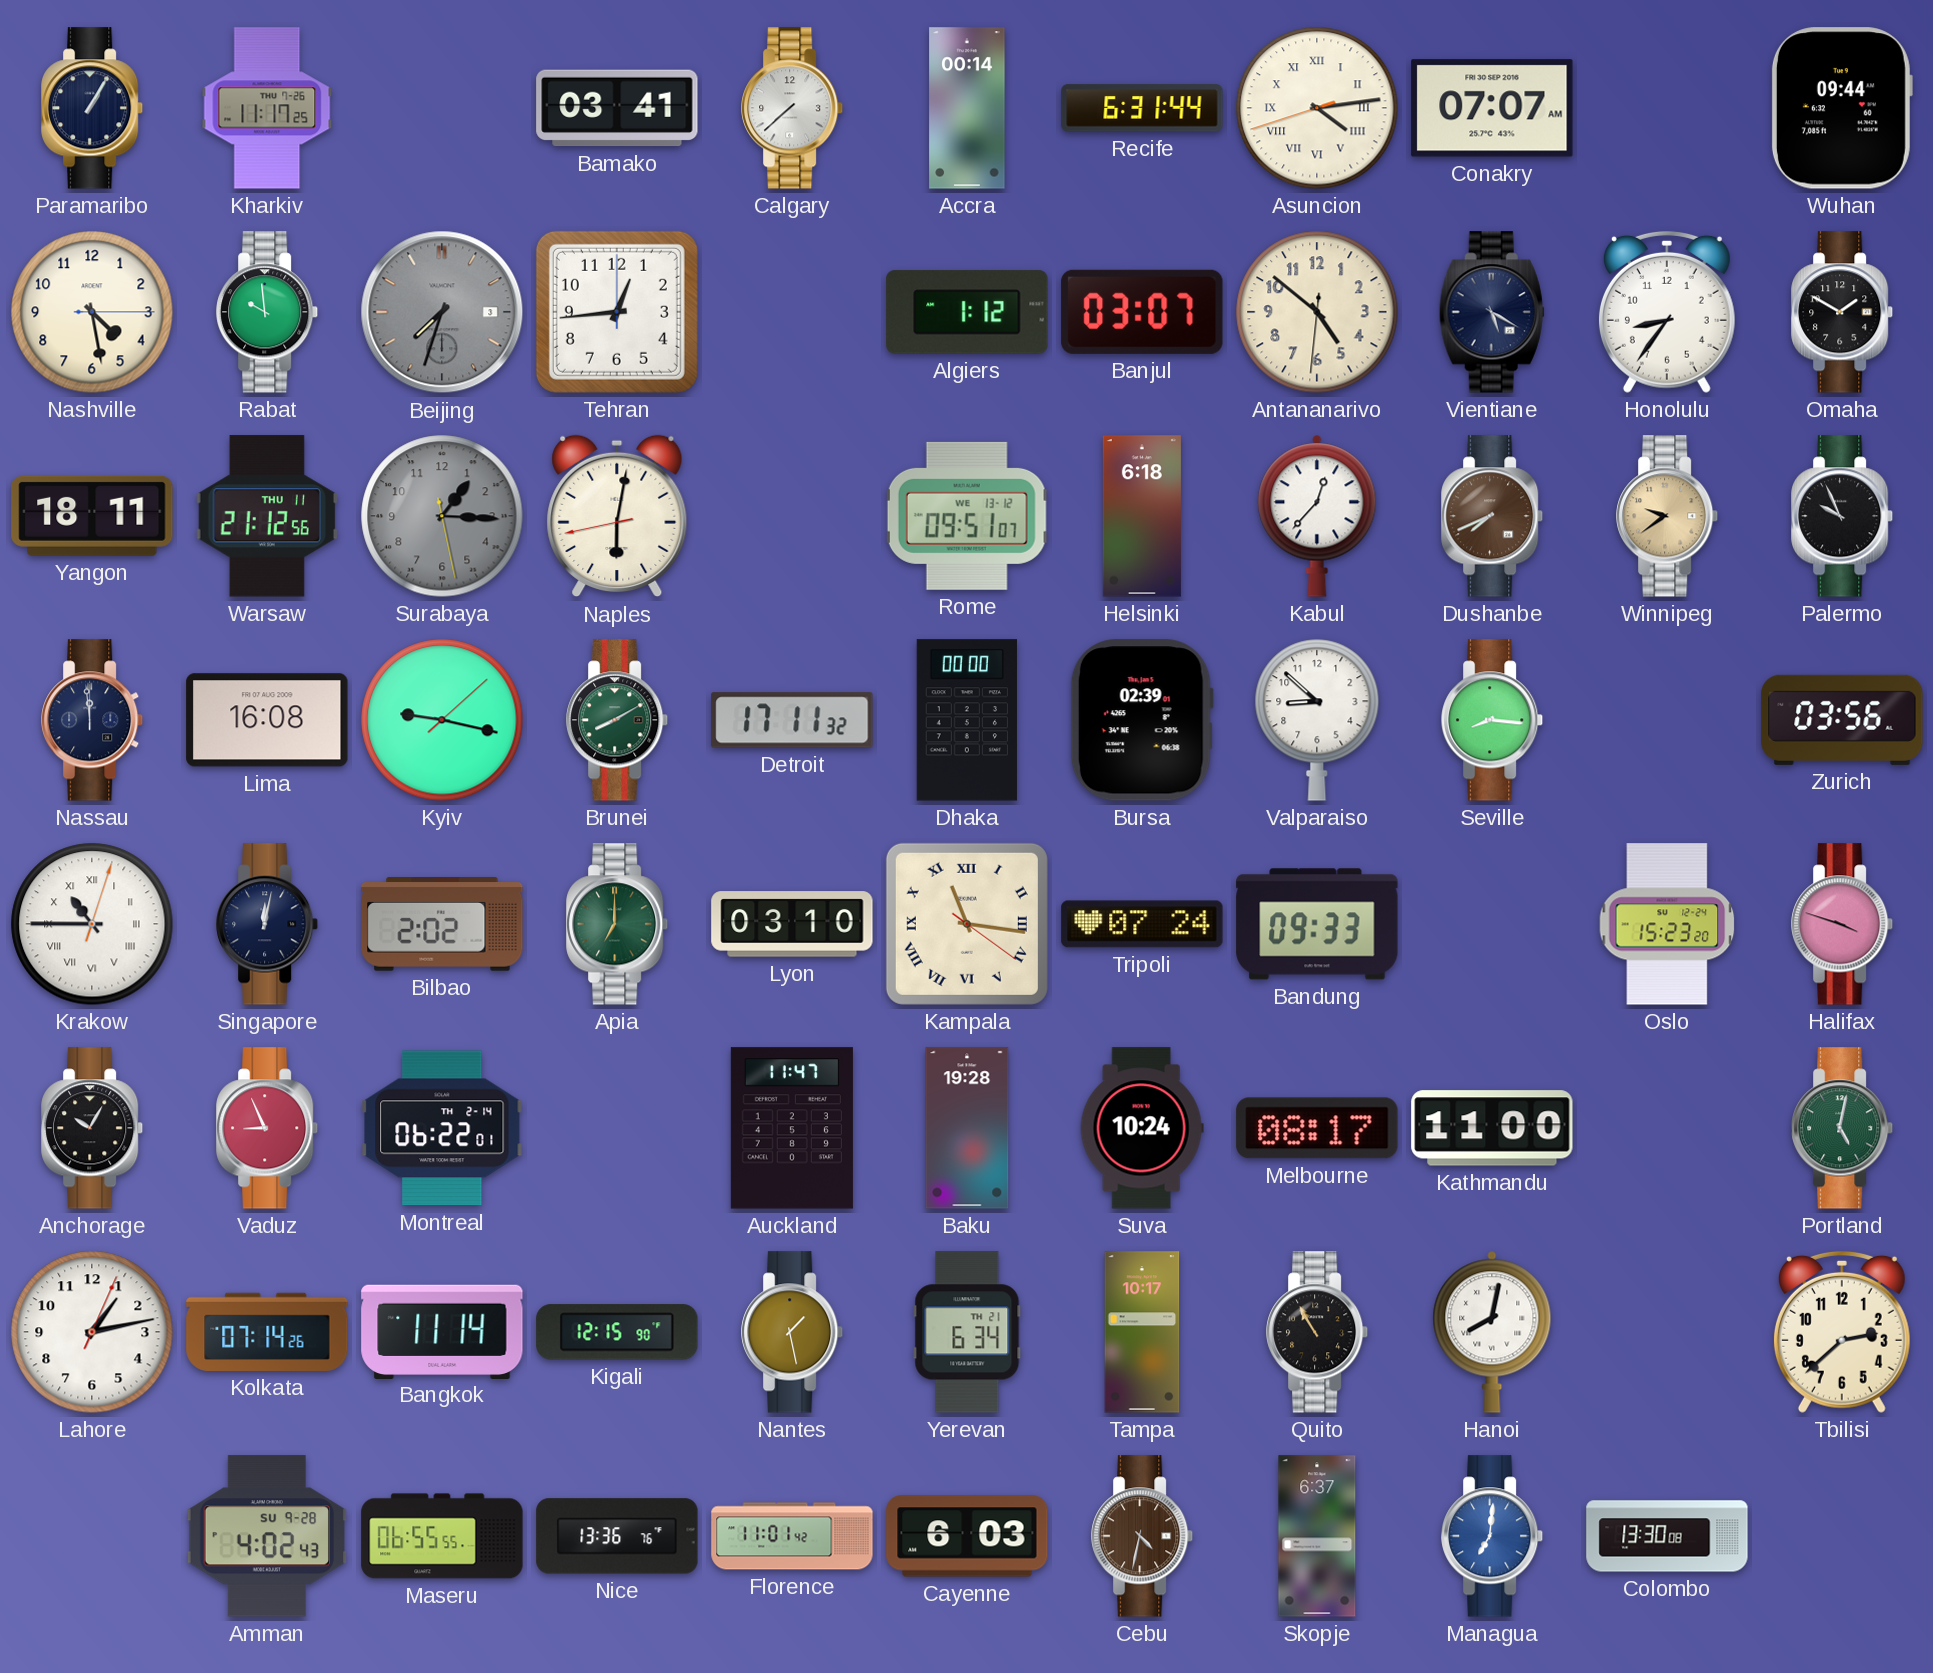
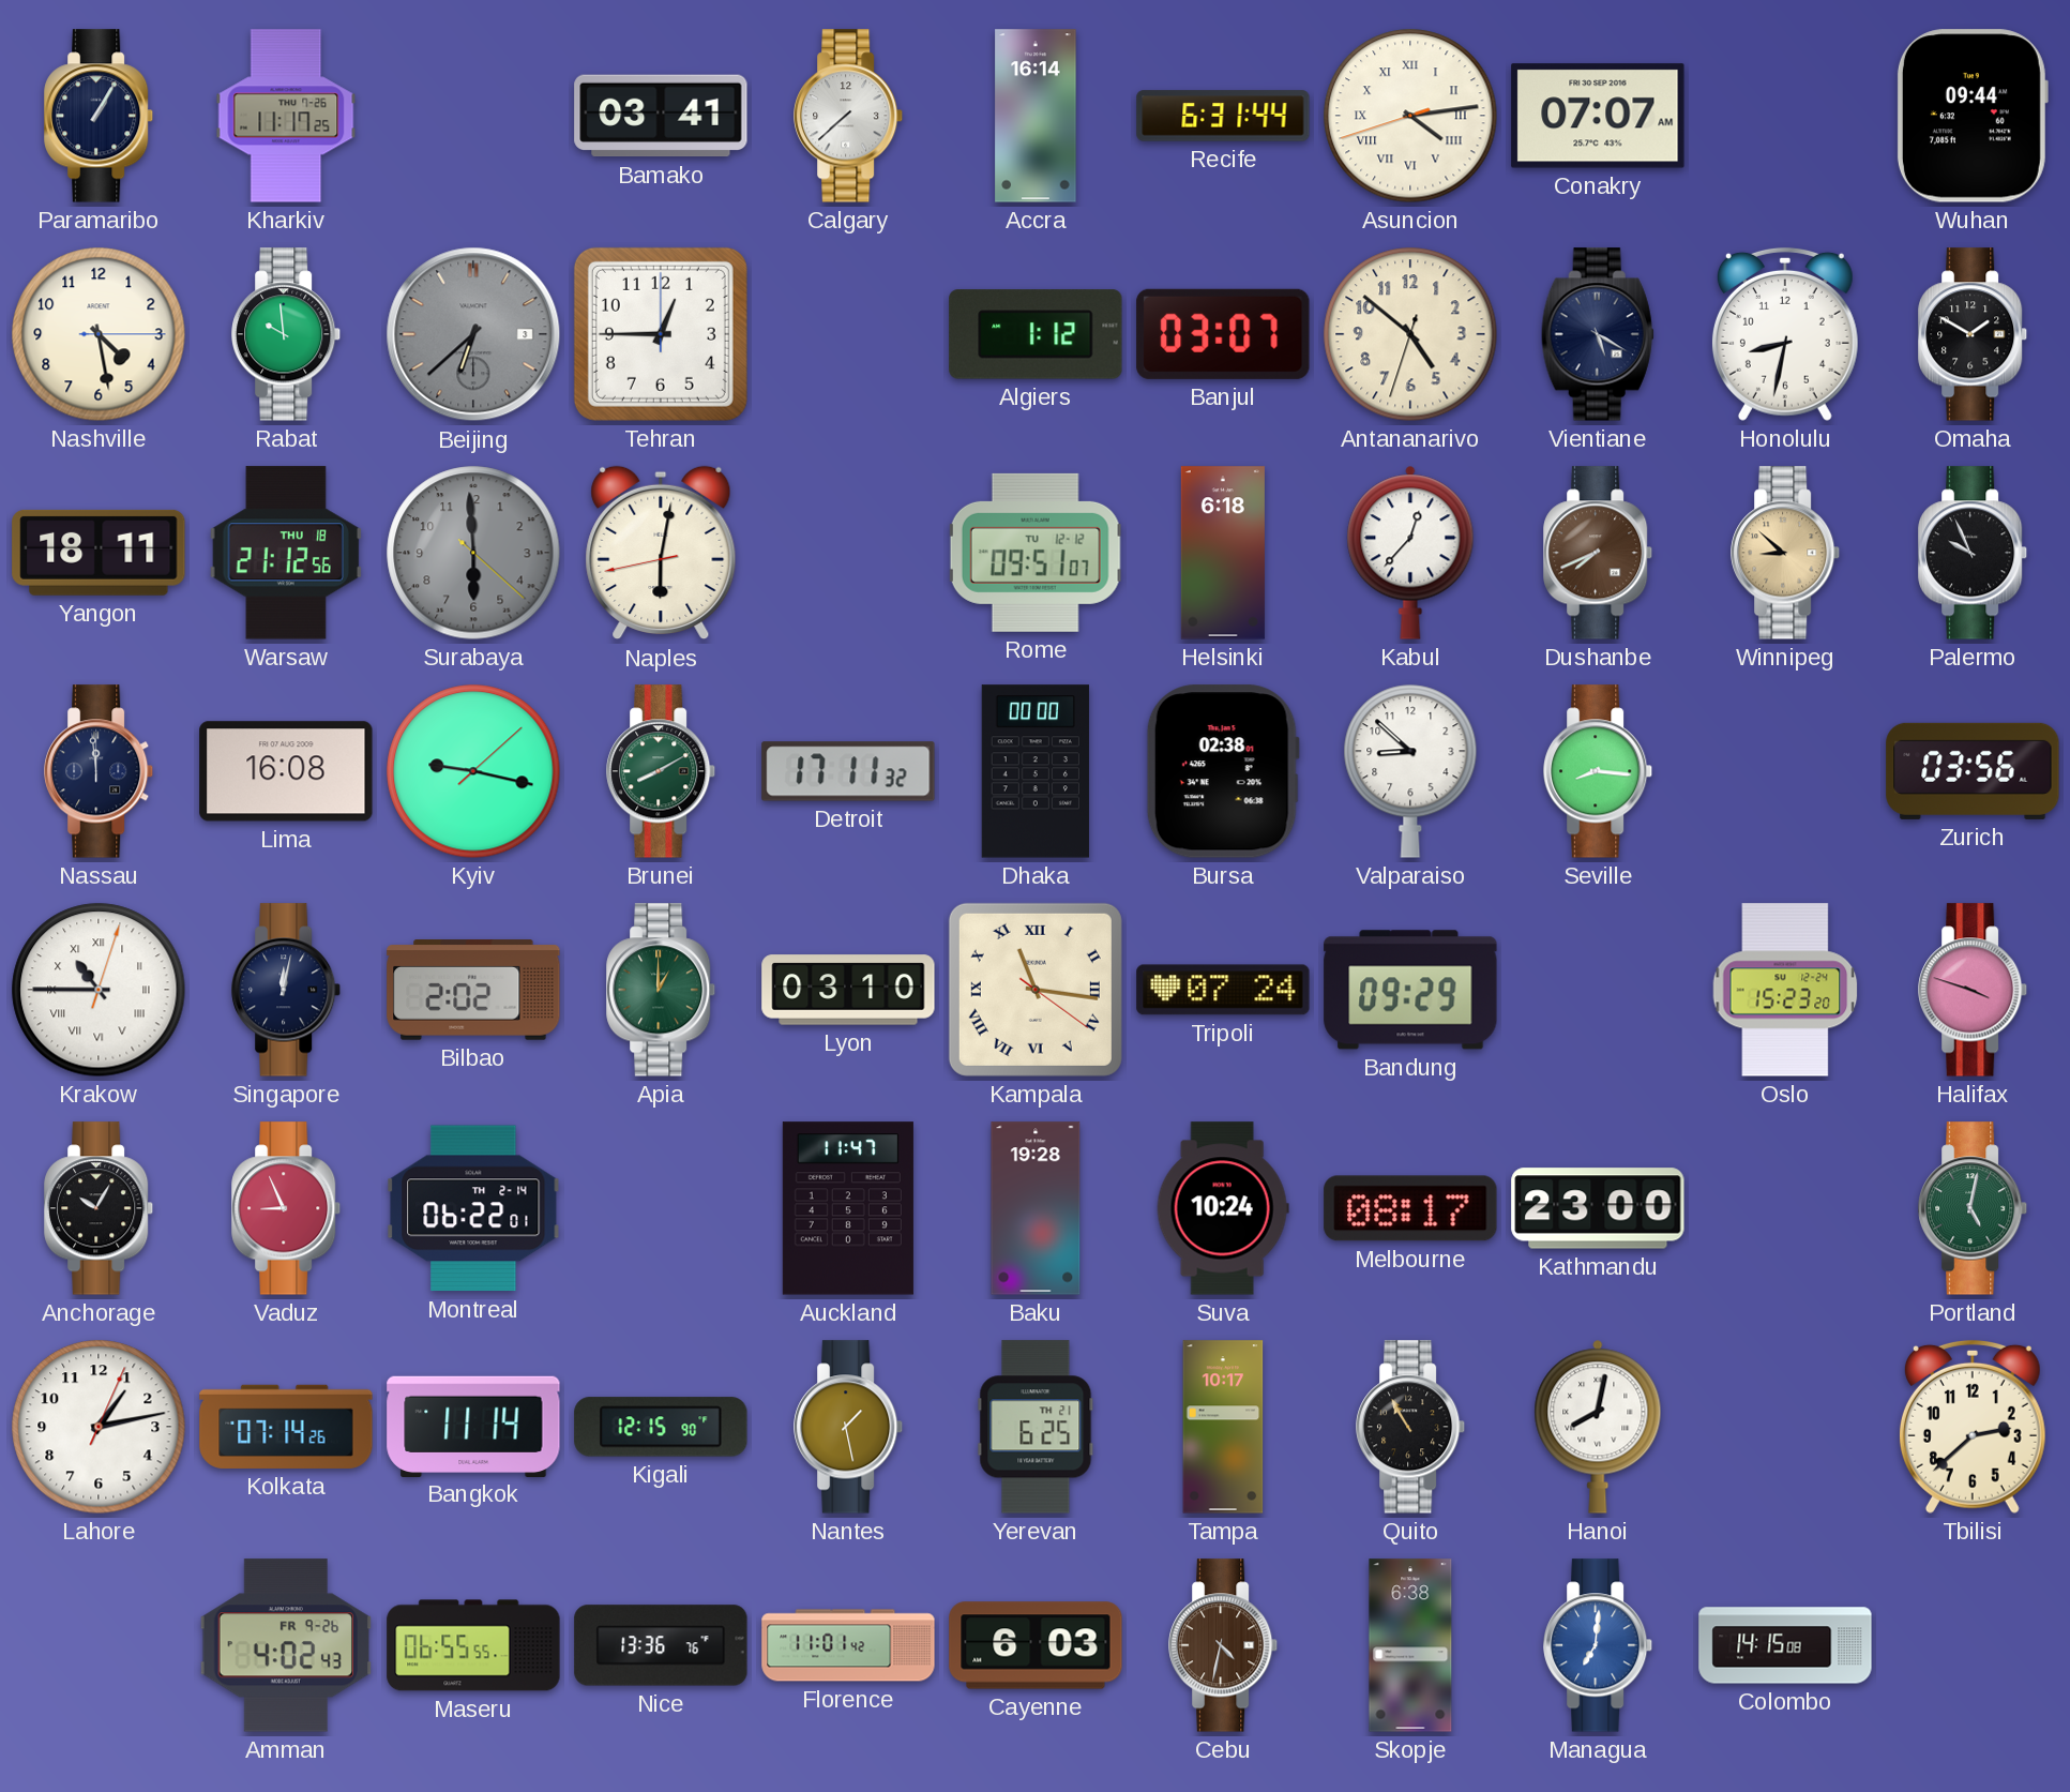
Accra: 00:14 -> 16:14
Beijing: 7:33 -> 6:38
Tehran: 12:44 -> 12:45
Antananarivo: 4:51:31 -> 4:51:33
Honolulu: 8:36 -> 8:32
Warsaw date: THU 11 -> THU 18
Surabaya: 1:15 -> 5:59
Rome date: WE 13-12 -> TU 12-12
Winnipeg: 9:39 -> 8:52
Bursa: 02:39 -> 02:38
Apia: 7:00 -> 1:00
Bandung: 09:33 -> 09:29
Kathmandu: 11:00 -> 23:00
Yerevan: 6:34 -> 6:25
Amman date: SU 9-28 -> FR 9-26
Skopje: 6:37 -> 6:38
Colombo: 13:30 -> 14:15
